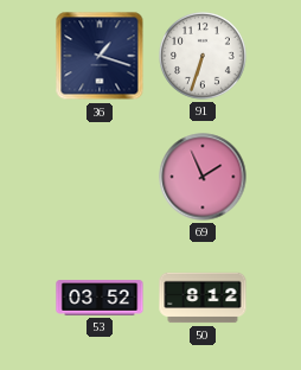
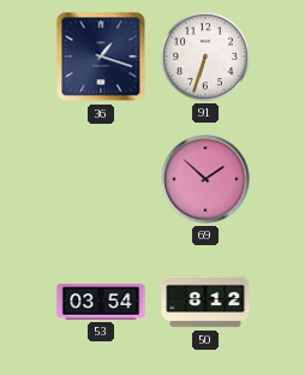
69: 1:56 -> 1:52
53: 03:52 -> 03:54
